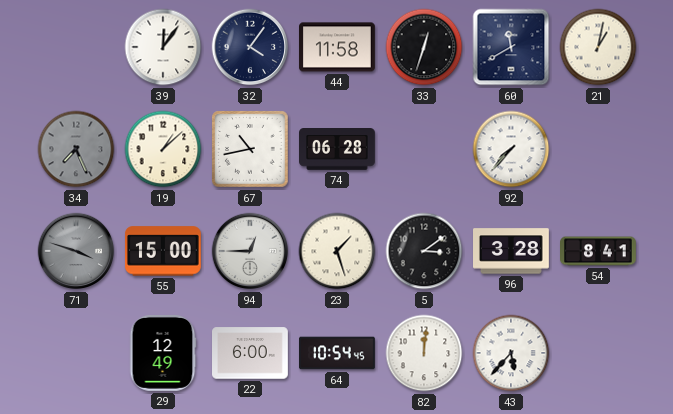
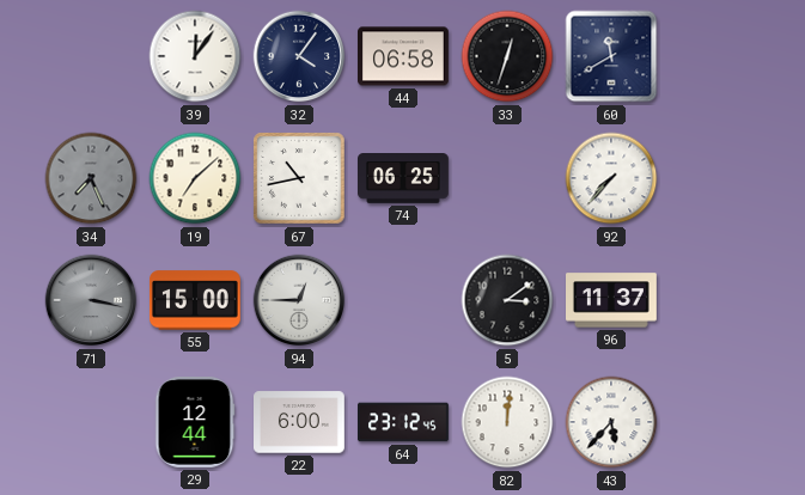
44: 11:58 -> 06:58
21: 1:02 -> none
19: 1:08 -> 7:08
74: 06:28 -> 06:25
71: 3:48 -> 3:17
23: 1:27 -> none
96: 3:28 -> 11:37
54: 8:41 -> none
29: 12:49 -> 12:44
64: 10:54 -> 23:12
